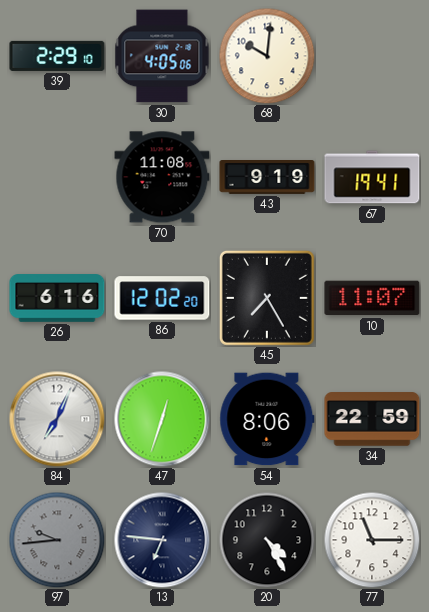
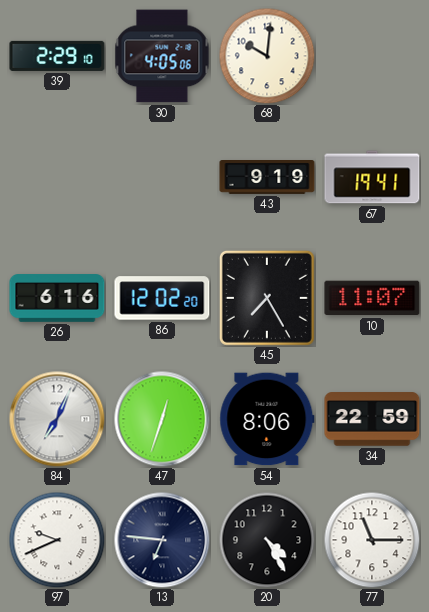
70: 11:08 -> none
97: 9:44 -> 9:41
97 dial: grey -> white
